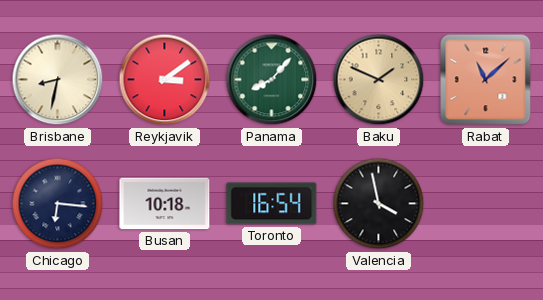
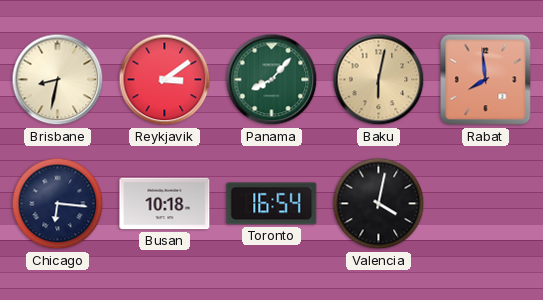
Baku: 1:49 -> 6:02
Rabat: 11:08 -> 7:59
Valencia: 3:58 -> 4:02
